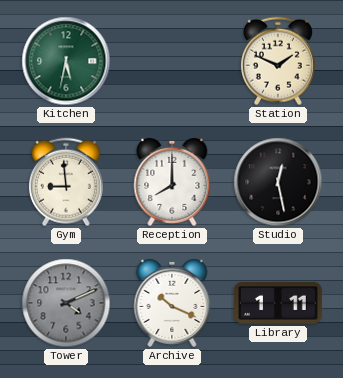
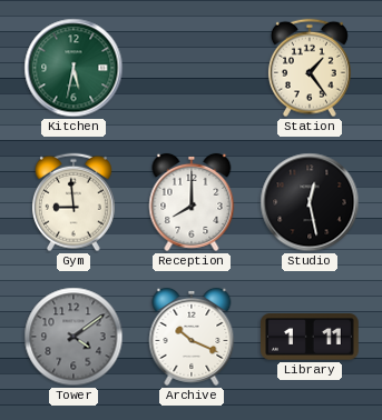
Station: 1:49 -> 1:24
Tower: 4:11 -> 4:09
